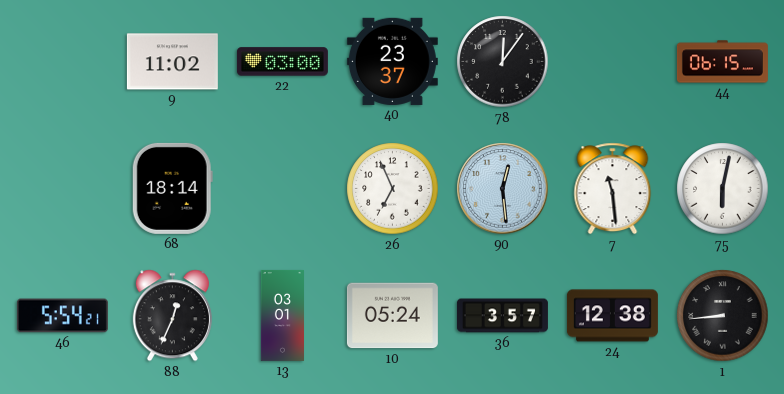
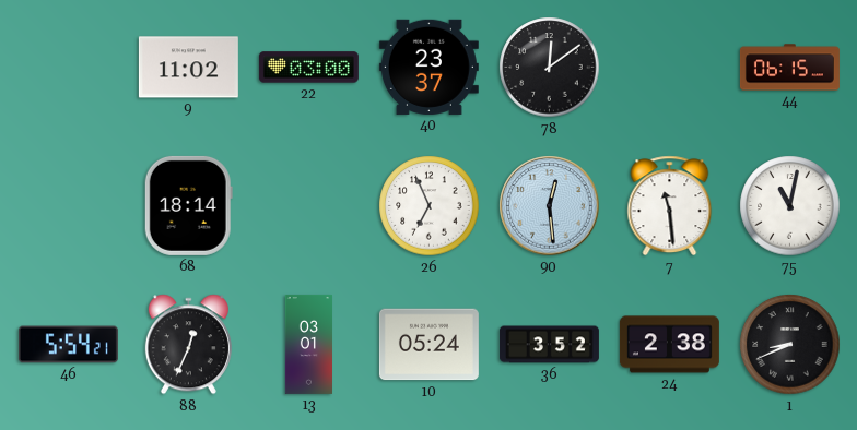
78: 12:06 -> 12:09
75: 6:02 -> 11:02
36: 3:57 -> 3:52
24: 12:38 -> 2:38
1: 8:44 -> 8:41
